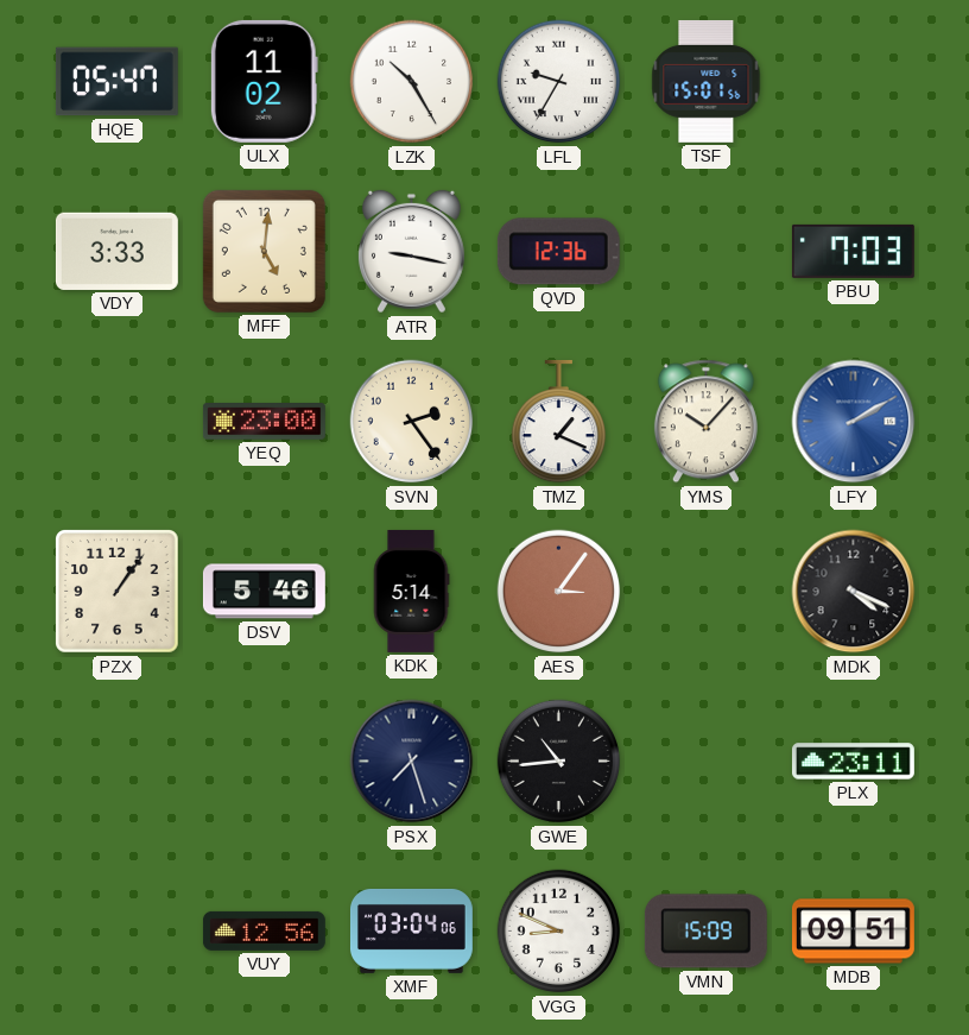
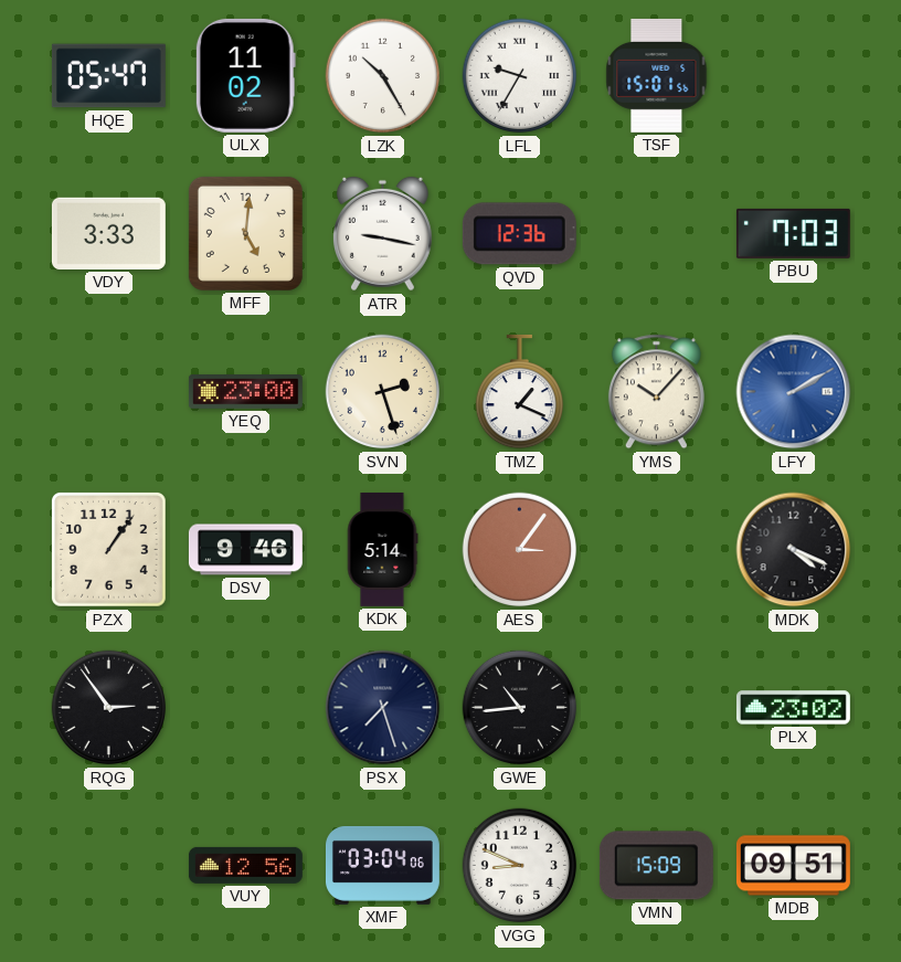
SVN: 2:24 -> 2:27
DSV: 5:46 -> 9:46
RQG: none -> 2:54
PLX: 23:11 -> 23:02
